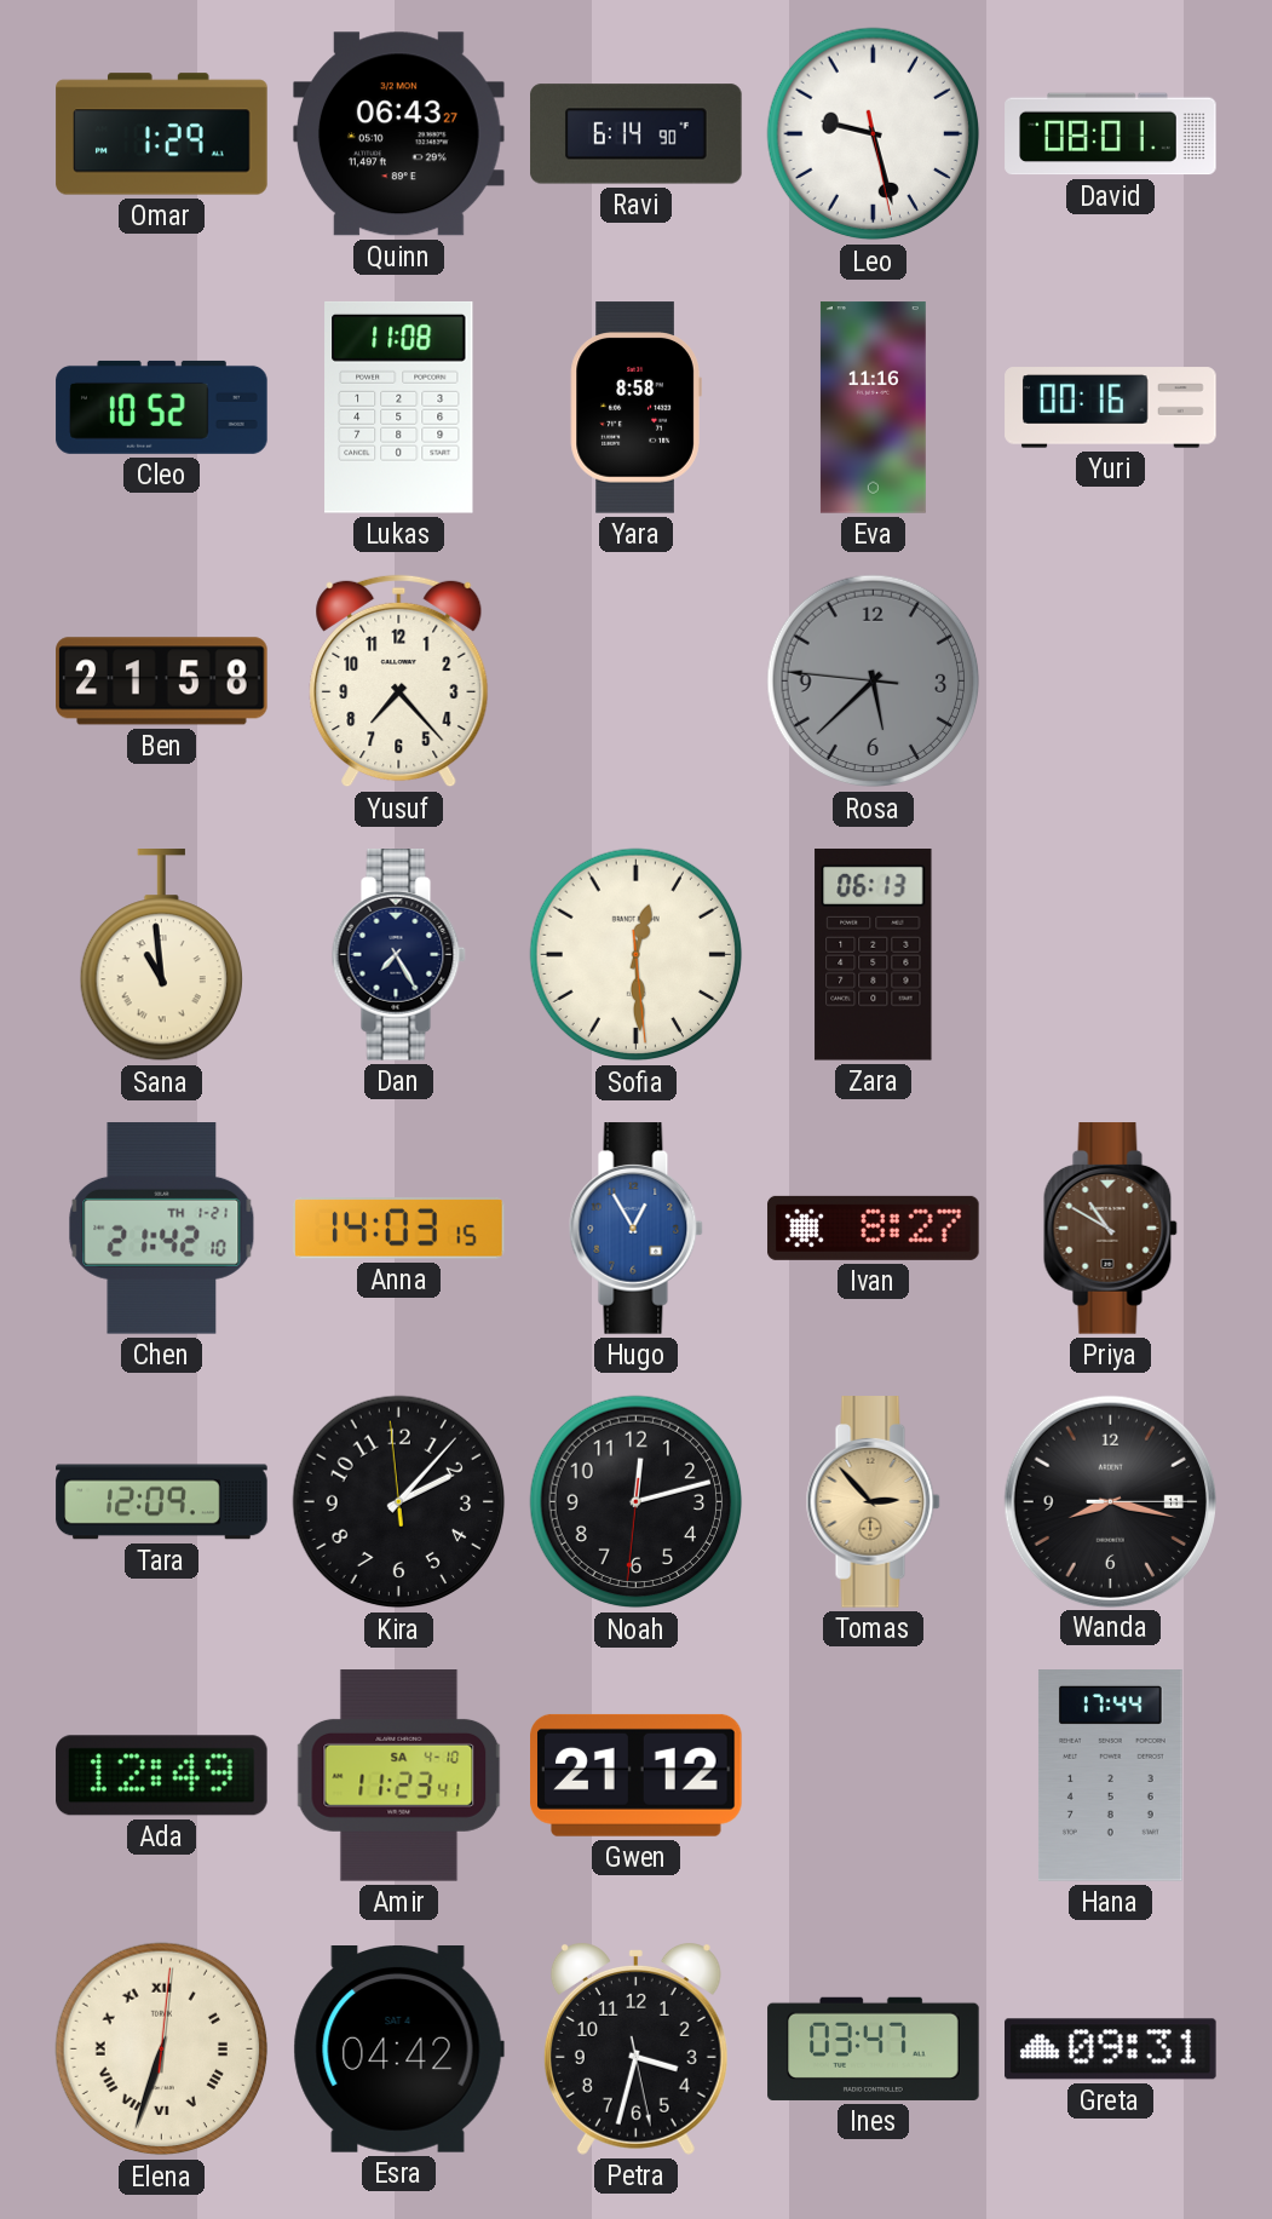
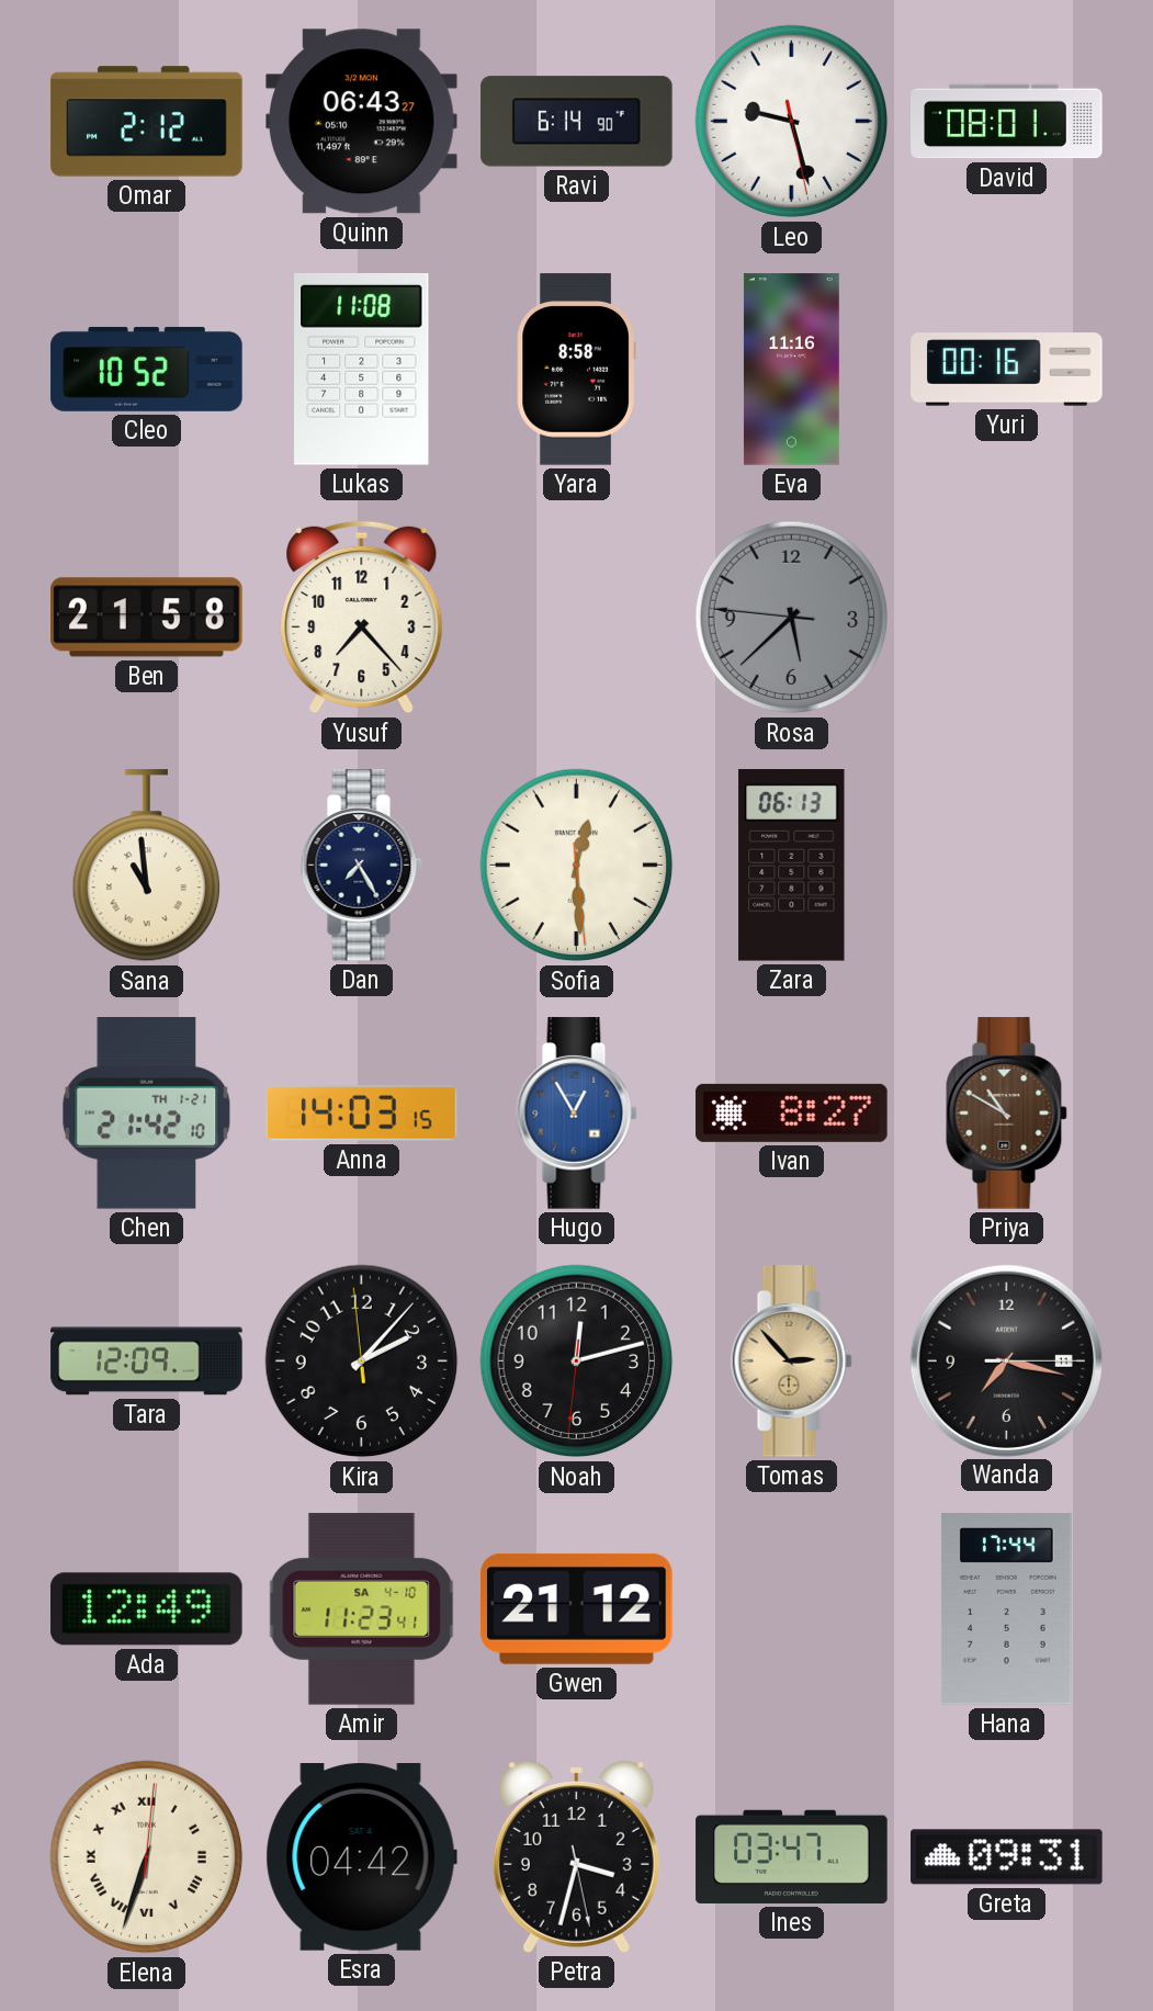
Omar: 1:29 -> 2:12
Wanda: 8:17 -> 7:17
